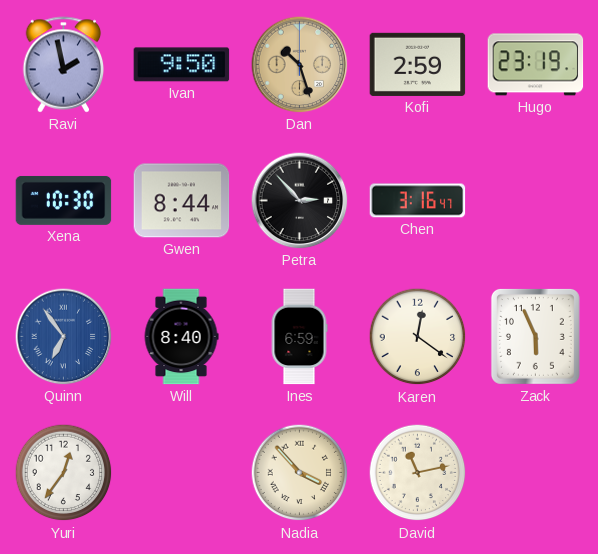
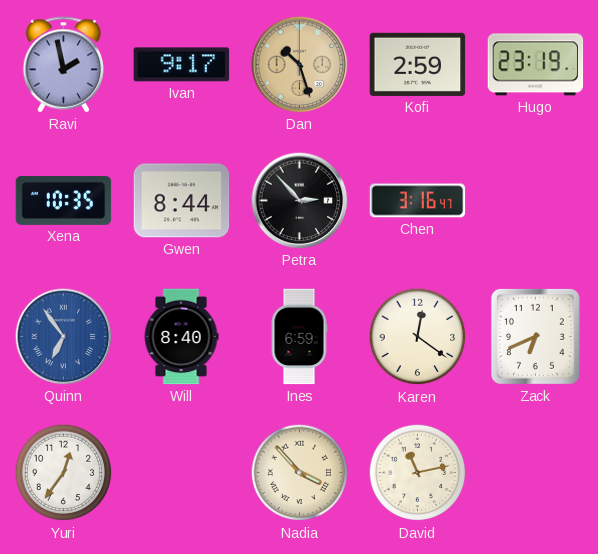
Ivan: 9:50 -> 9:17
Xena: 10:30 -> 10:35
Zack: 5:56 -> 6:41
